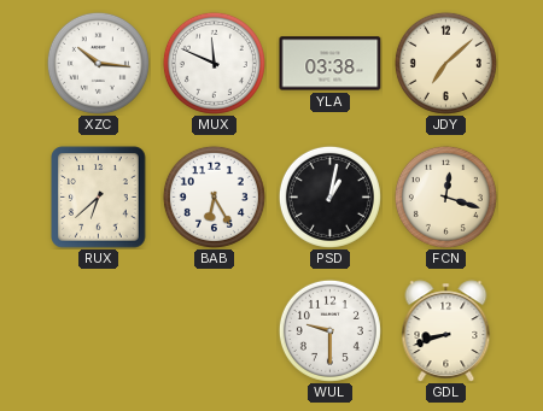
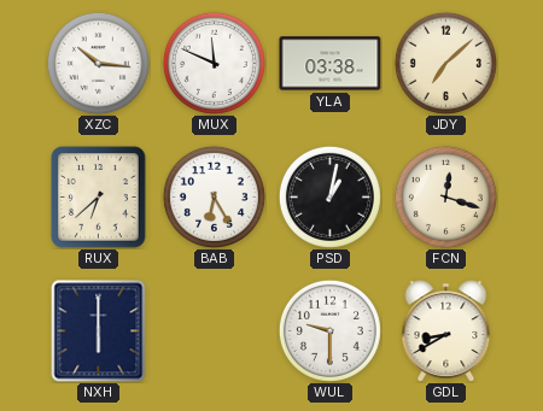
NXH: none -> 6:00
GDL: 8:42 -> 8:40
